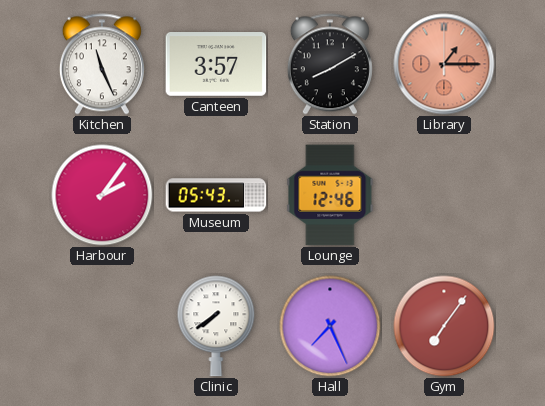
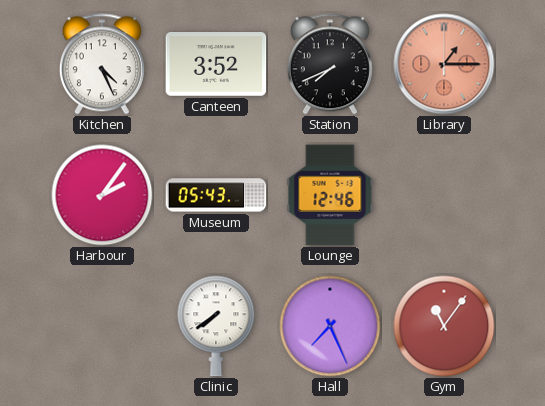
Kitchen: 11:26 -> 4:26
Canteen: 3:57 -> 3:52
Station: 8:10 -> 7:41
Gym: 7:06 -> 11:06
